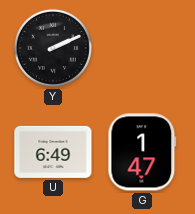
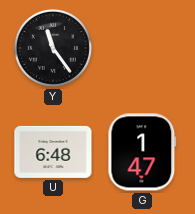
Y: 2:11 -> 11:24
U: 6:49 -> 6:48
